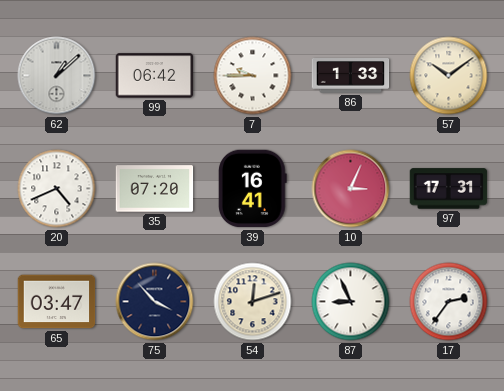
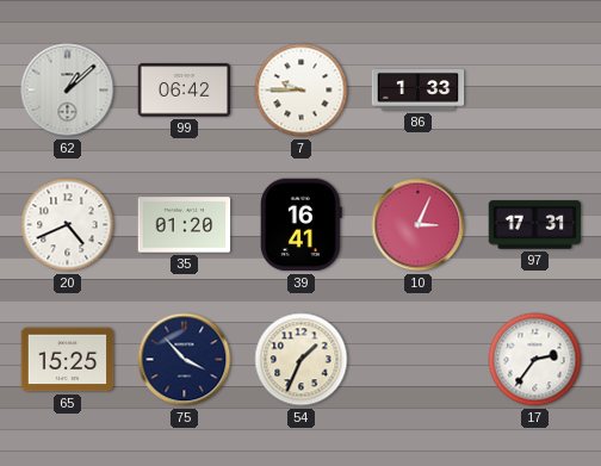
57: 10:09 -> none
35: 07:20 -> 01:20
65: 03:47 -> 15:25
54: 12:12 -> 1:34
87: 8:56 -> none
